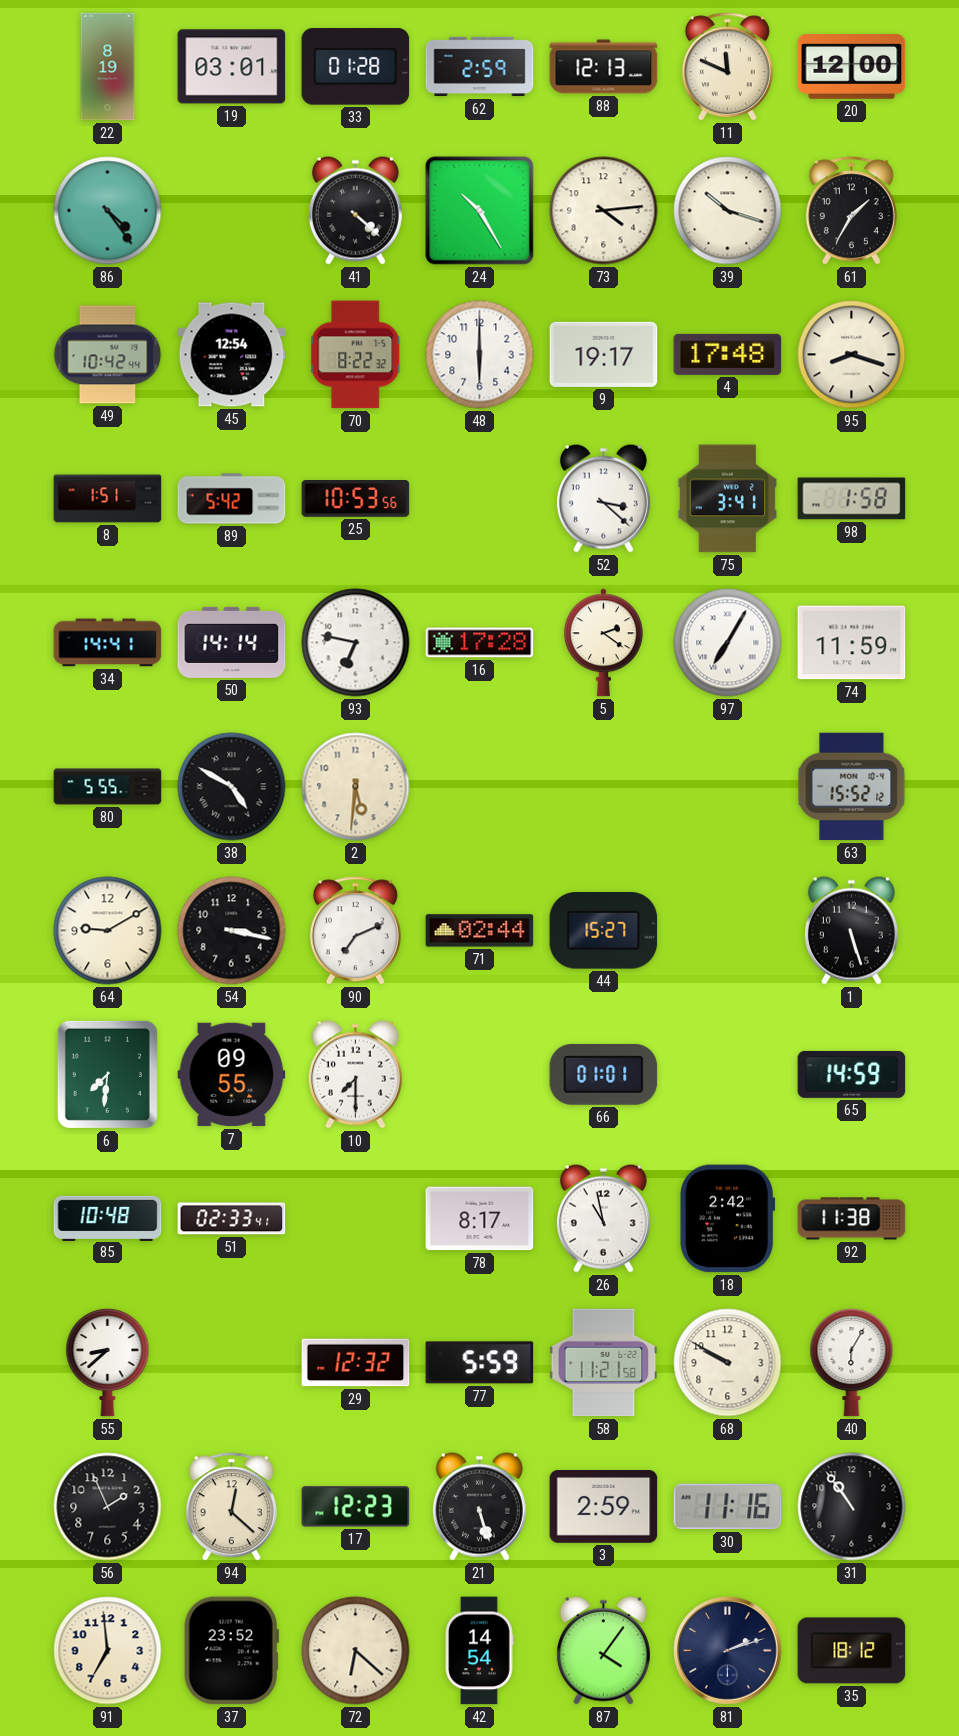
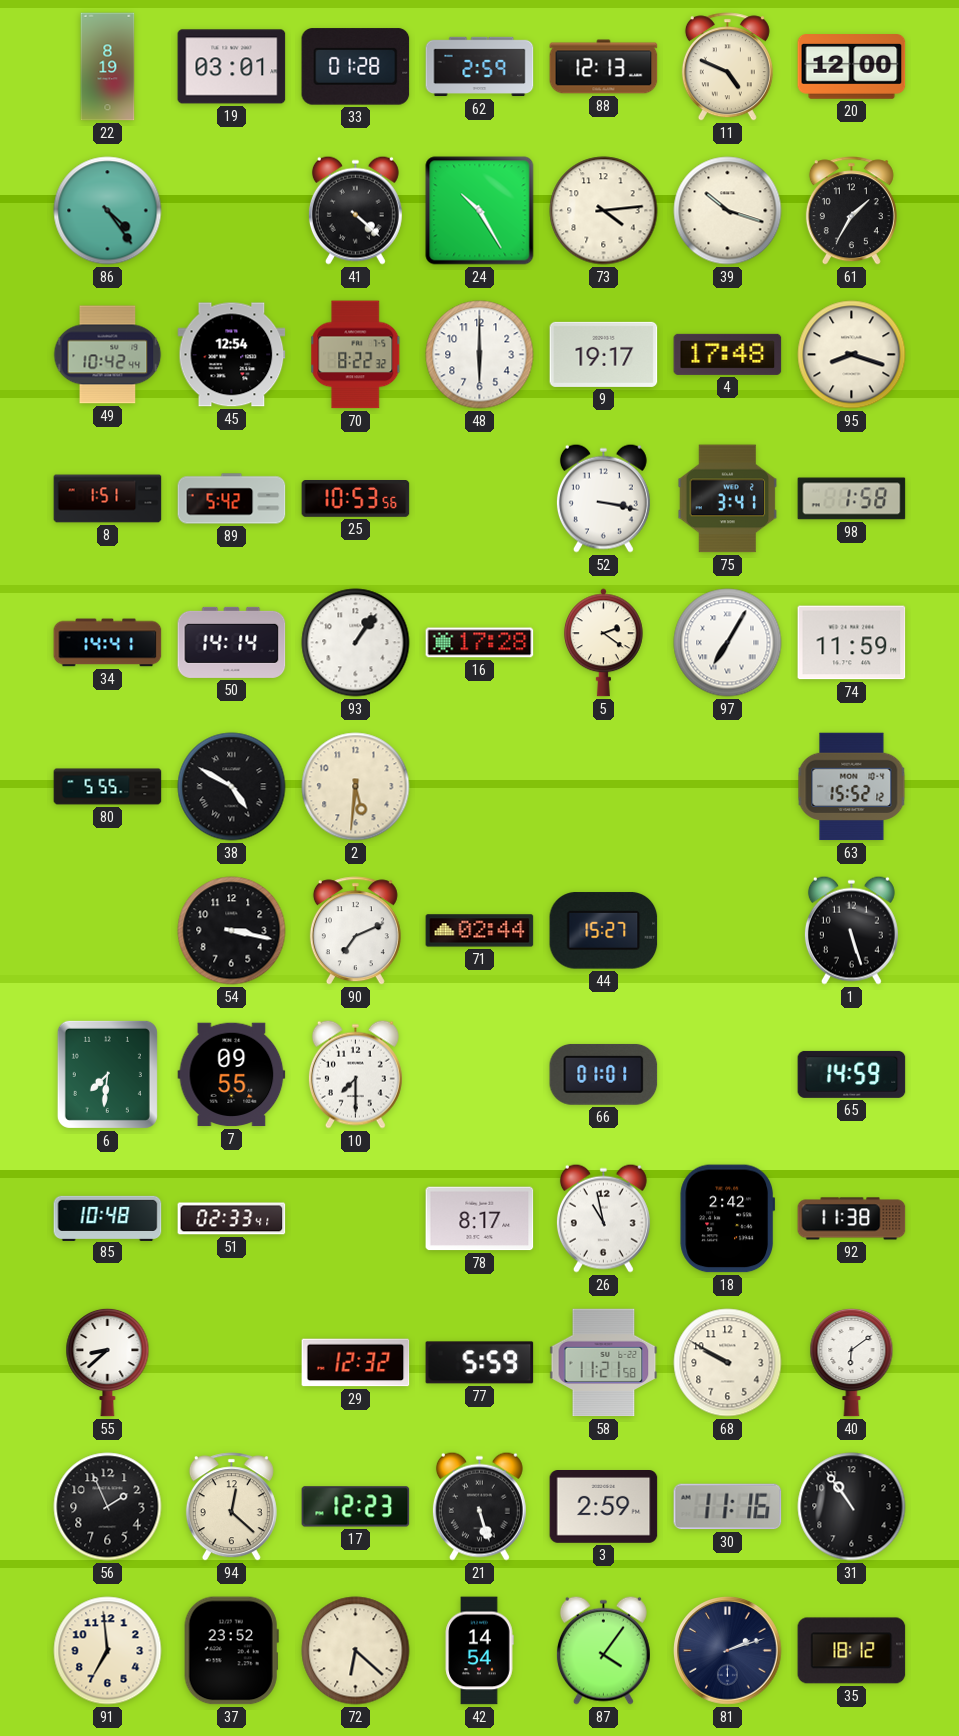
11: 11:49 -> 4:49
52: 3:22 -> 3:17
93: 6:47 -> 1:06
64: 9:10 -> none
40: 6:05 -> 6:09
